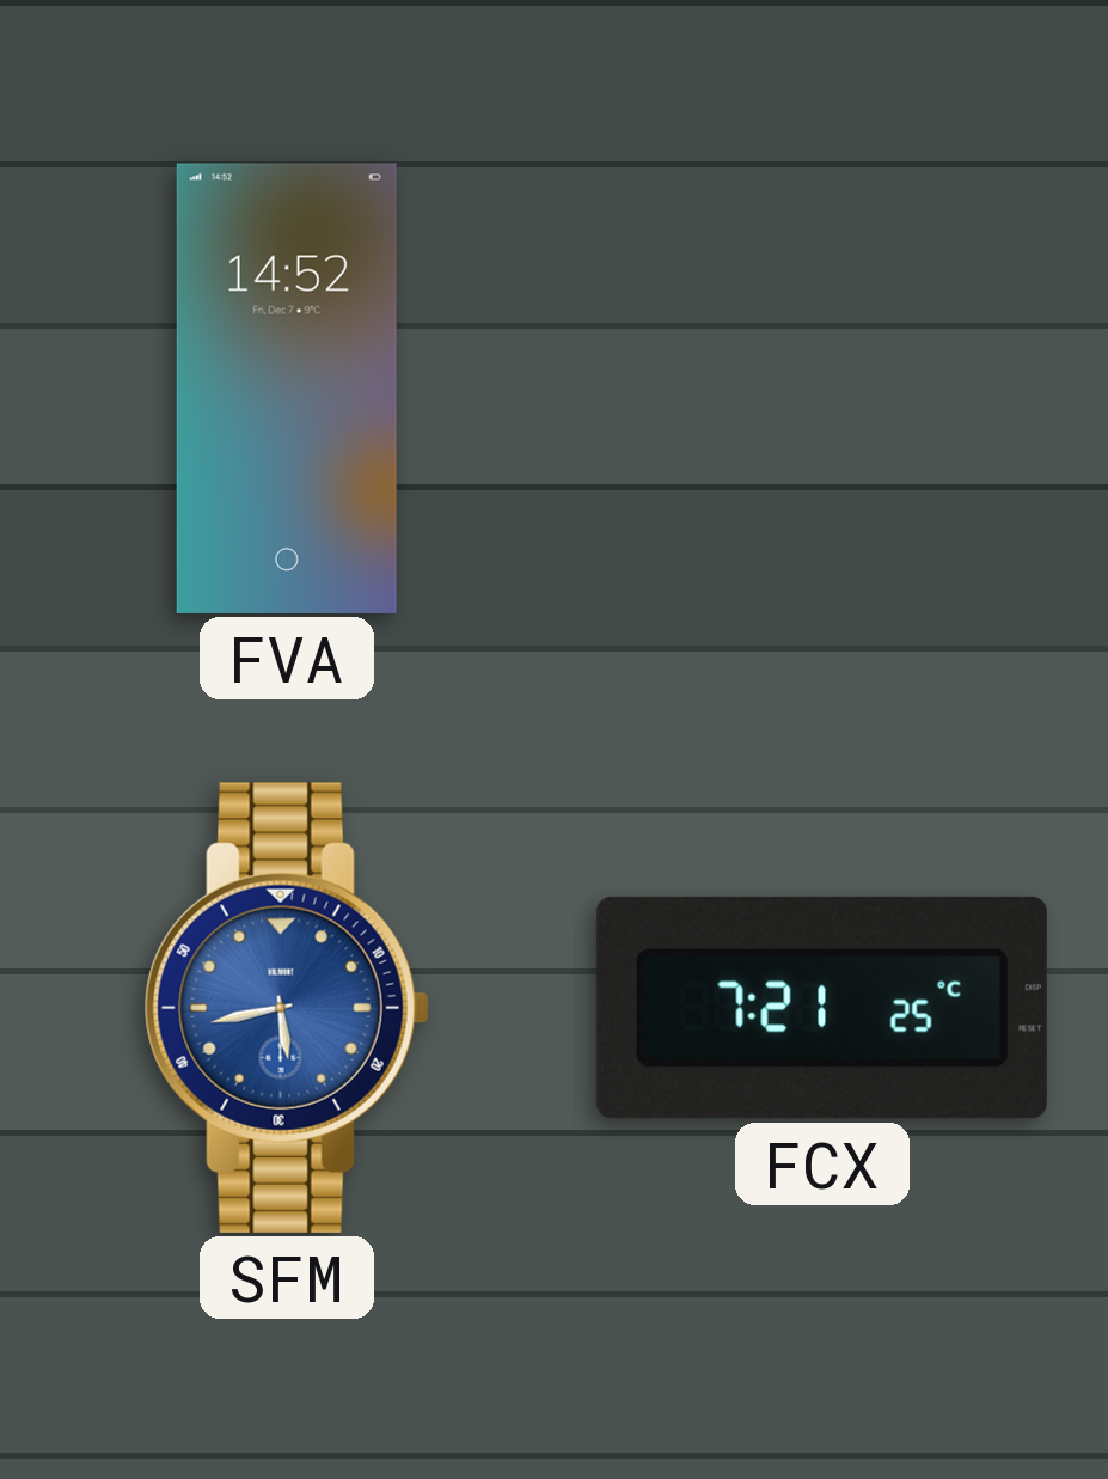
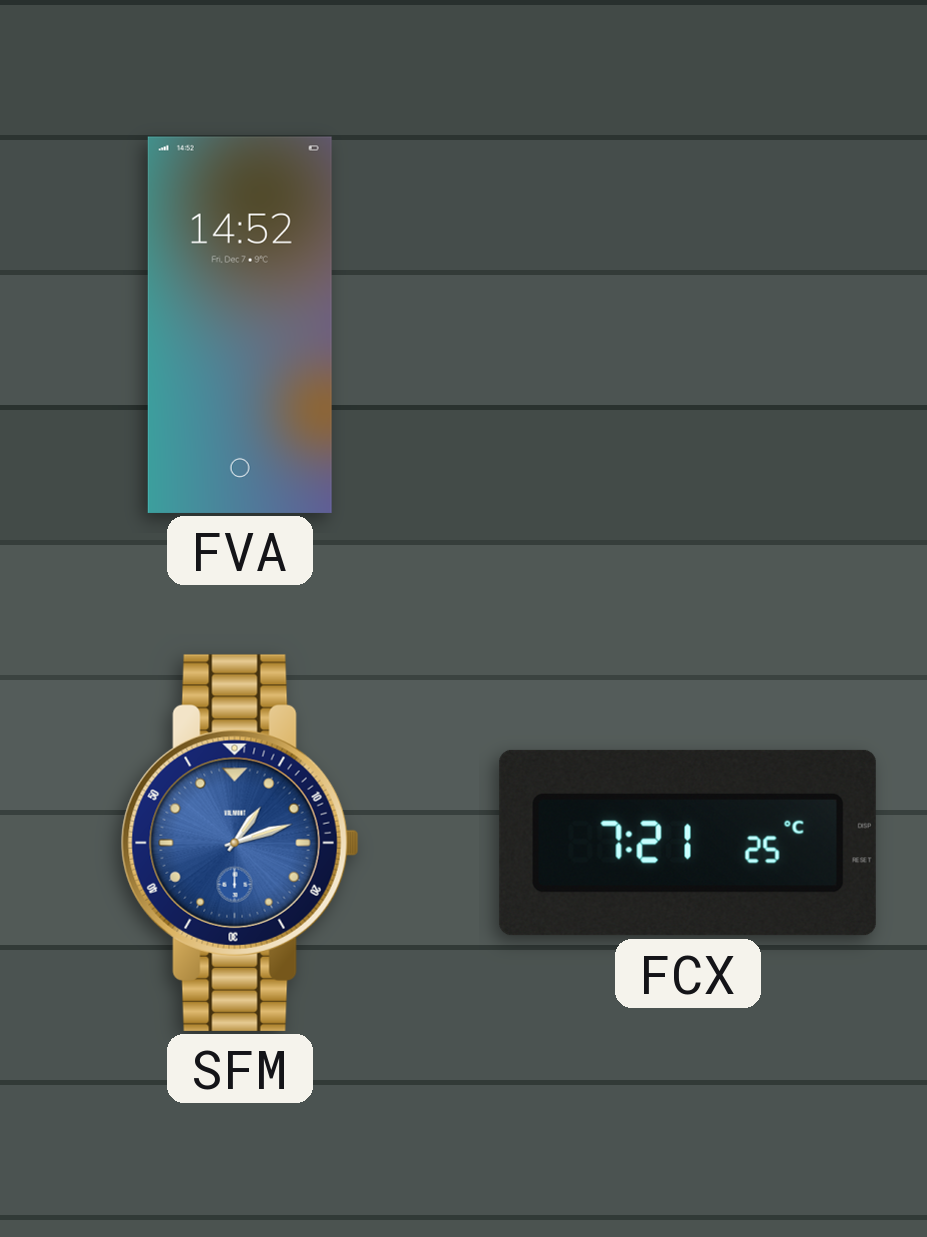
SFM: 5:43 -> 1:12
